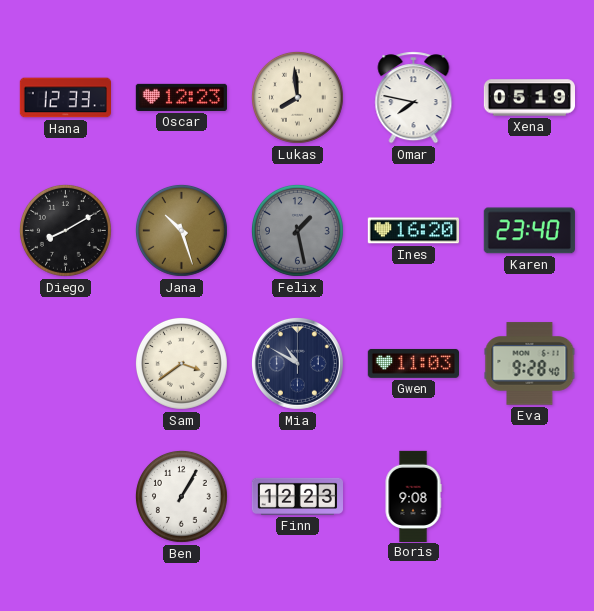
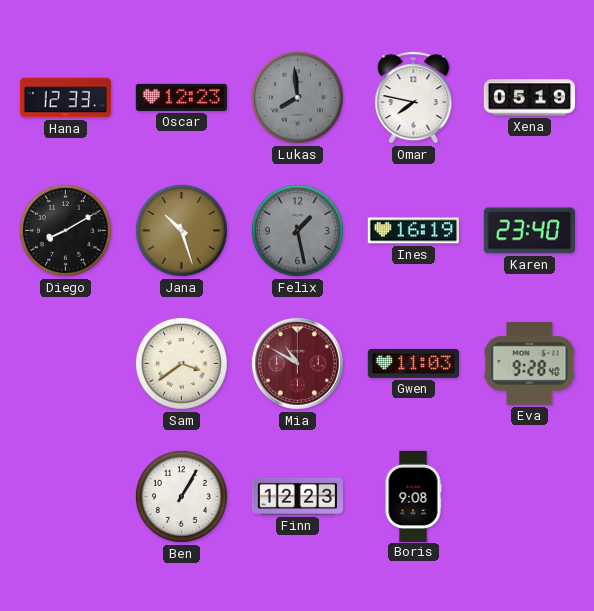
Lukas dial: cream -> grey
Ines: 16:20 -> 16:19
Mia dial: navy -> burgundy
